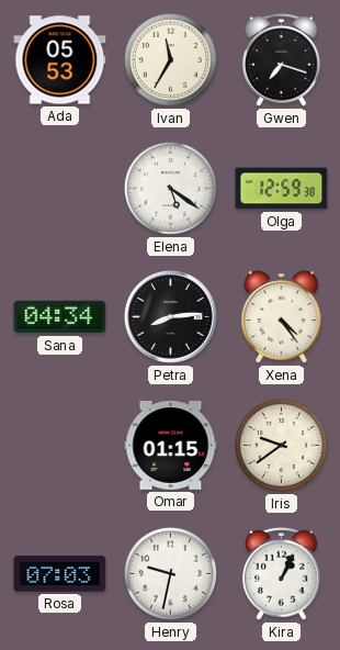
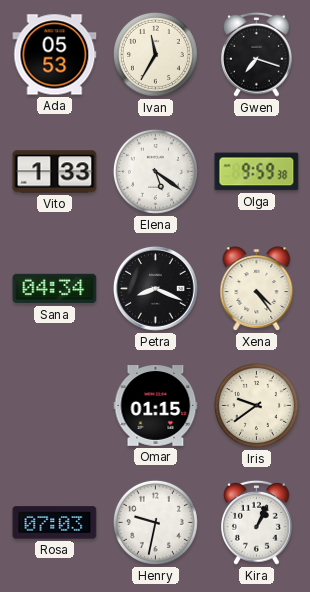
Vito: none -> 1:33
Olga: 12:59 -> 9:59
Petra: 8:14 -> 8:19
